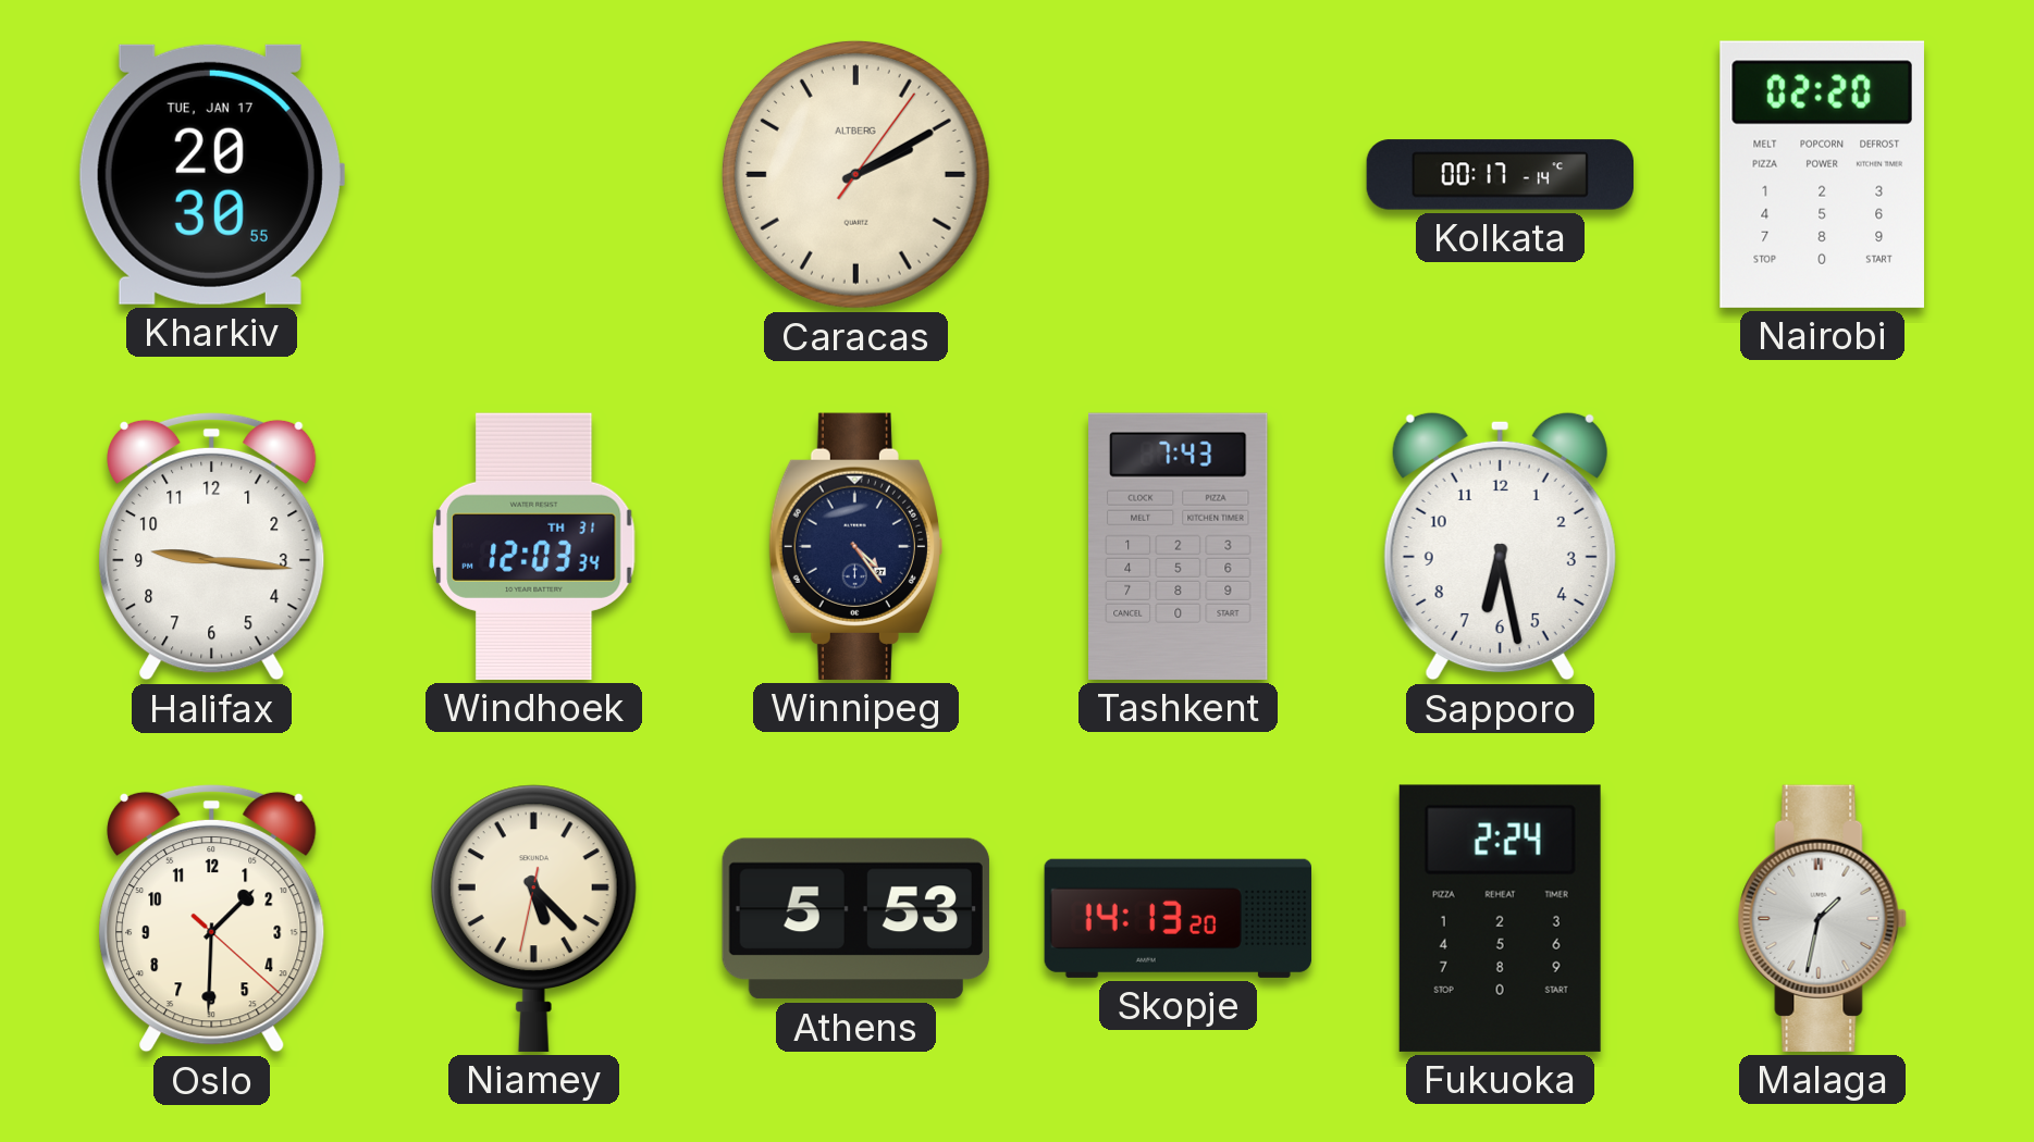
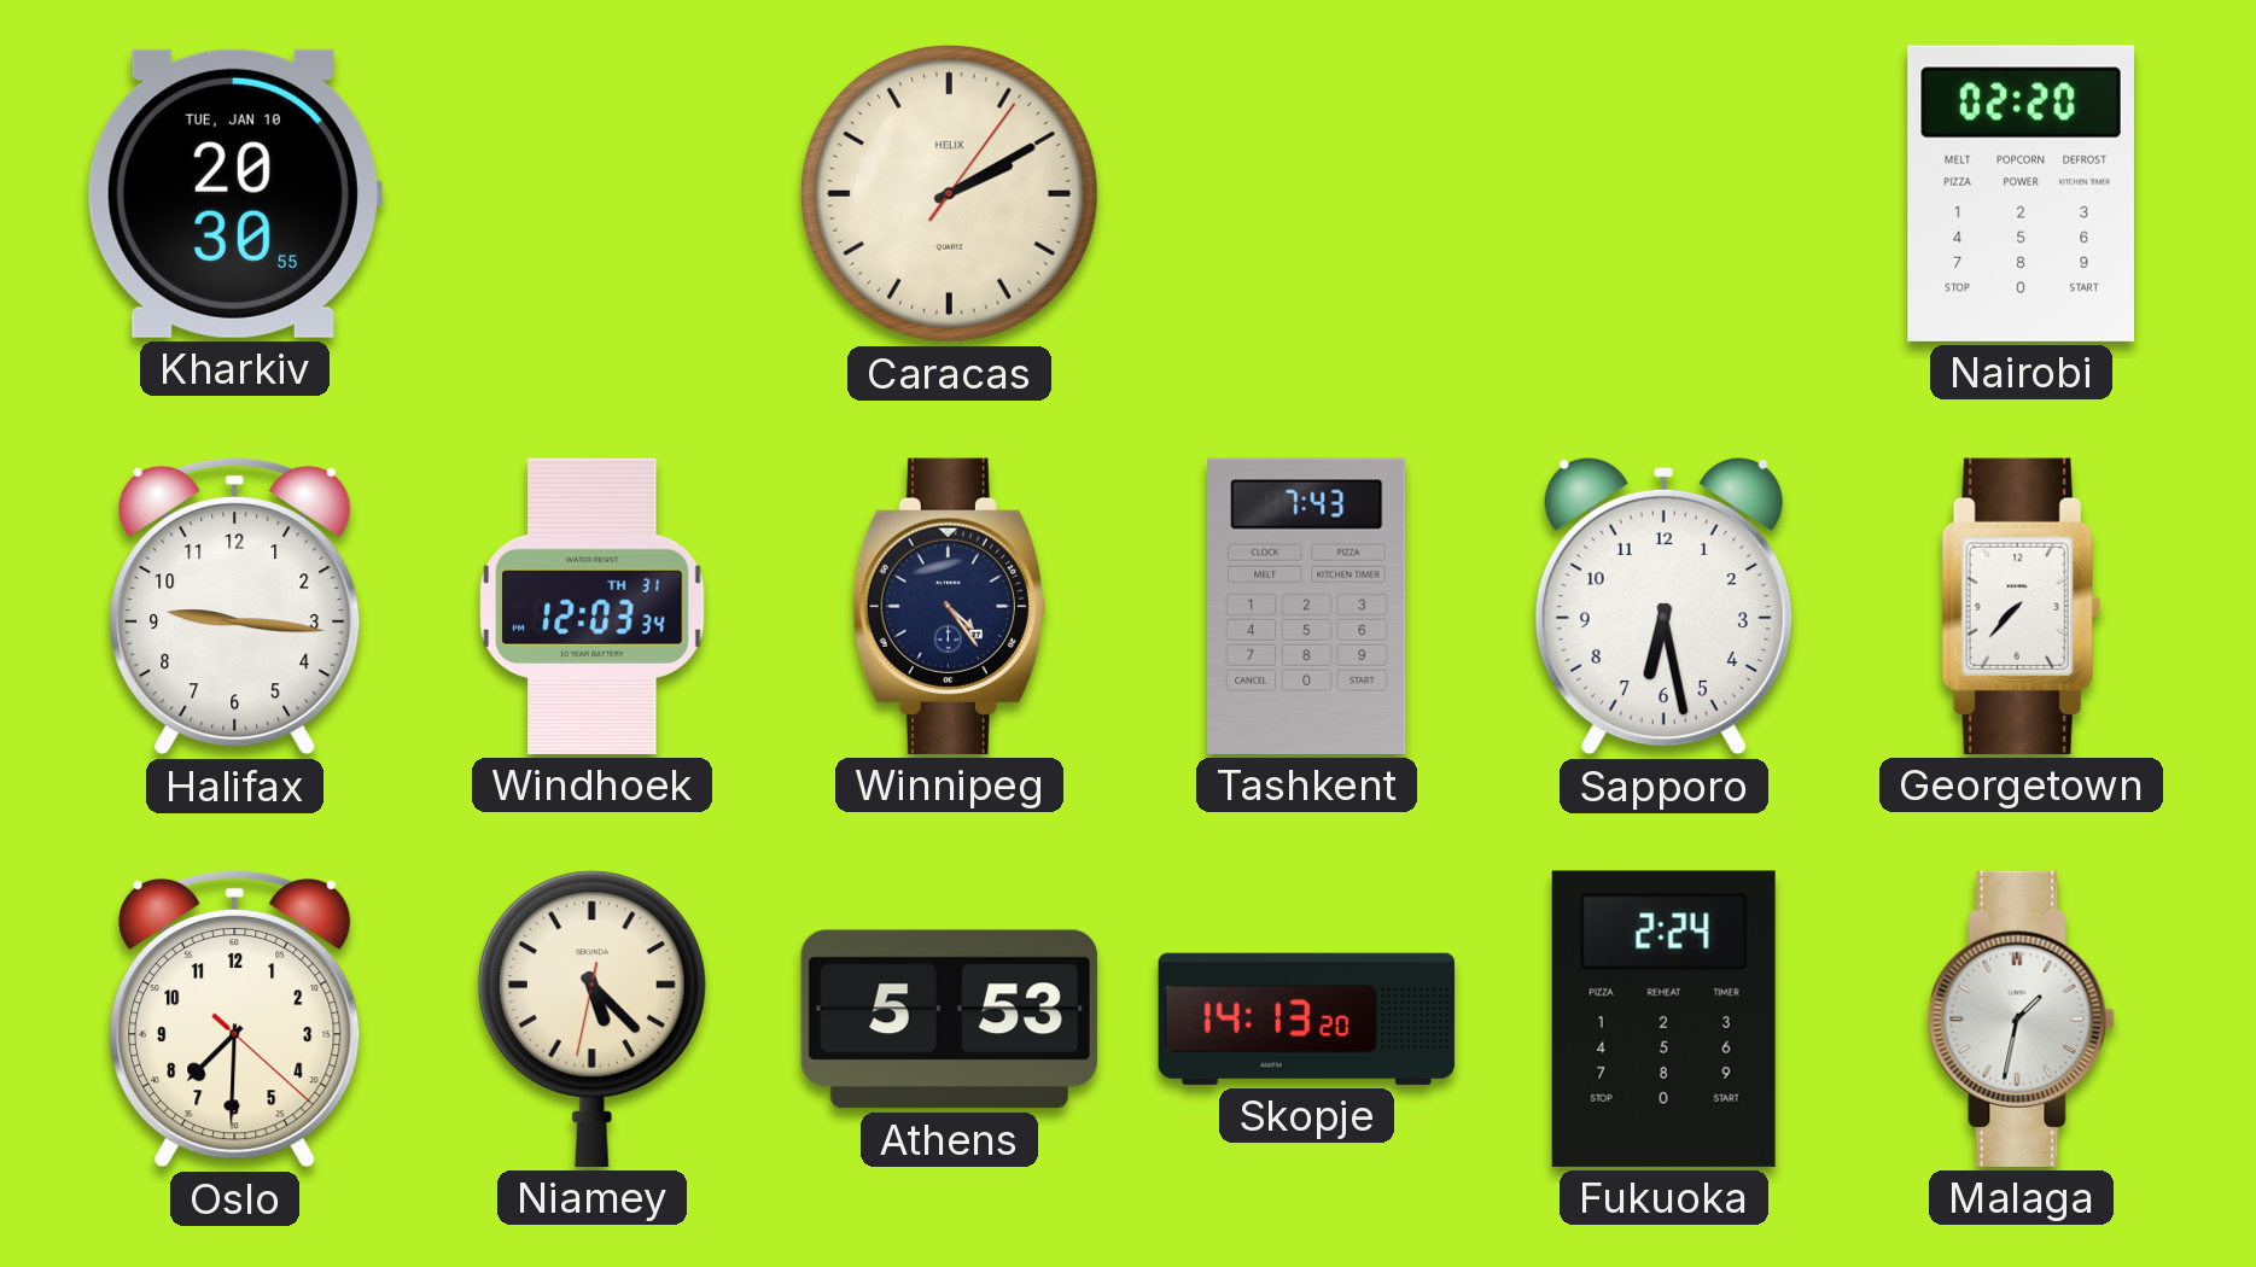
Kharkiv date: TUE, JAN 17 -> TUE, JAN 10
Caracas brand: ALTBERG -> HELIX
Kolkata: 00:17 -> none
Georgetown: none -> 7:37
Oslo: 1:30 -> 7:30
